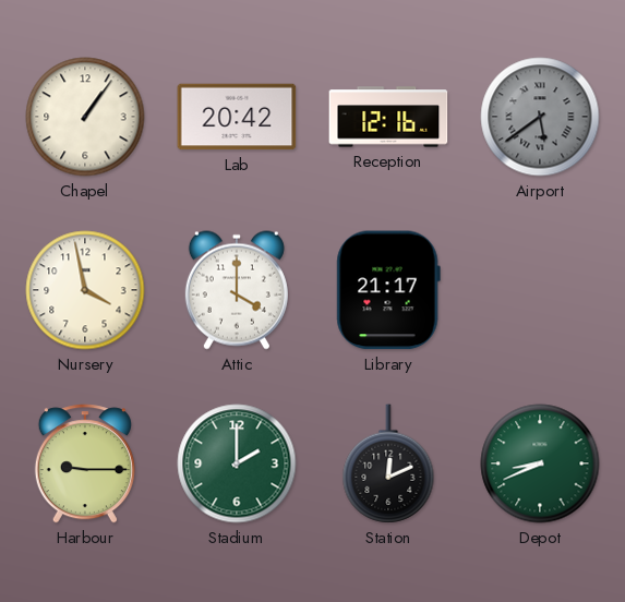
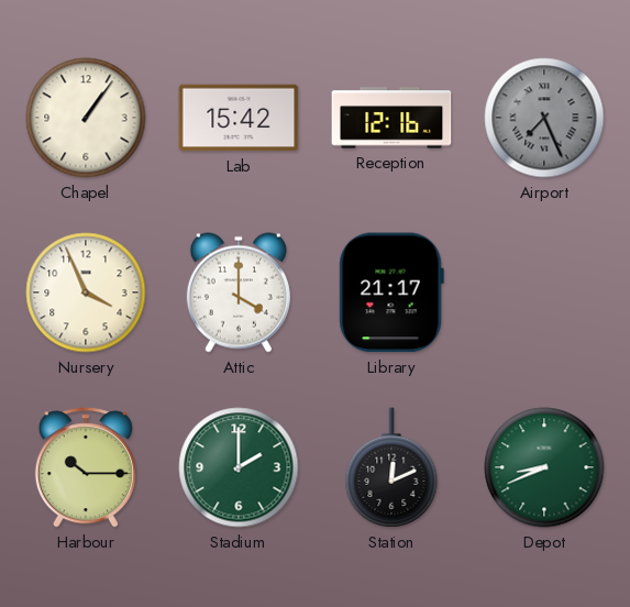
Lab: 20:42 -> 15:42
Airport: 5:39 -> 7:26
Nursery: 3:58 -> 3:56
Harbour: 9:15 -> 10:15
